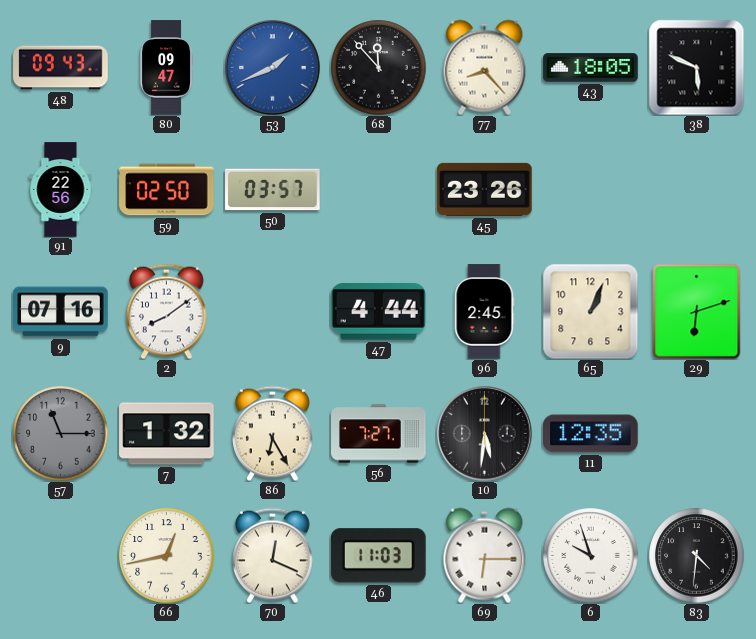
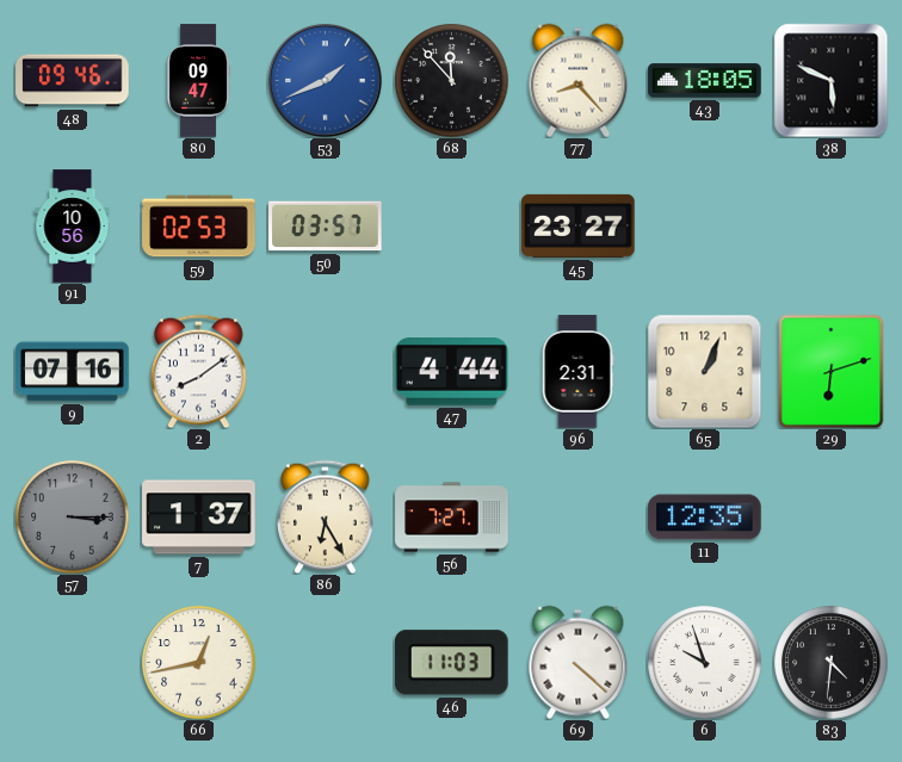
48: 09:43 -> 09:46
91: 22:56 -> 10:56
59: 02:50 -> 02:53
45: 23:26 -> 23:27
96: 2:45 -> 2:31
57: 11:15 -> 3:15
7: 1:32 -> 1:37
10: 5:31 -> none
70: 12:19 -> none
69: 6:15 -> 4:22
